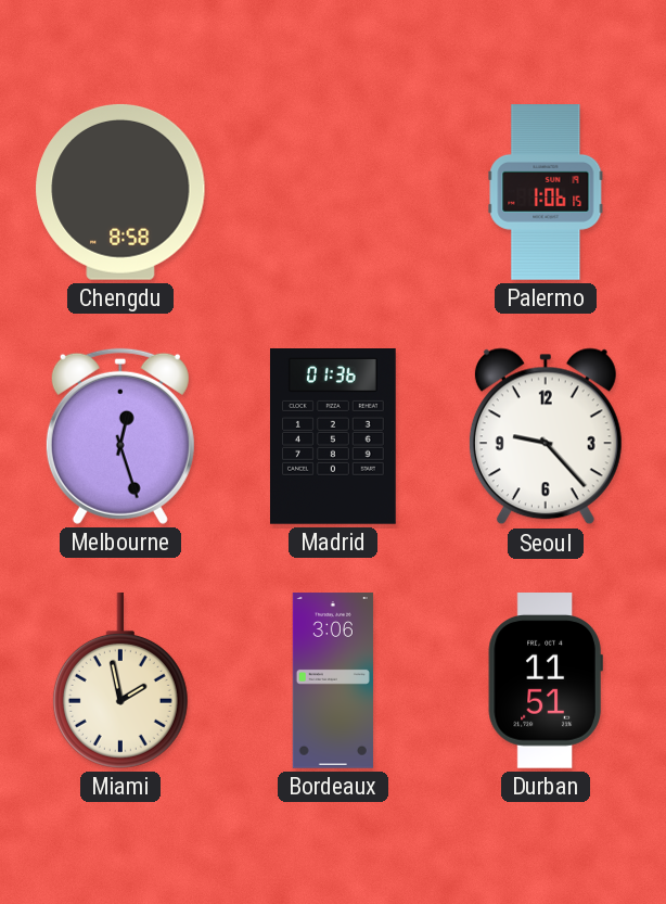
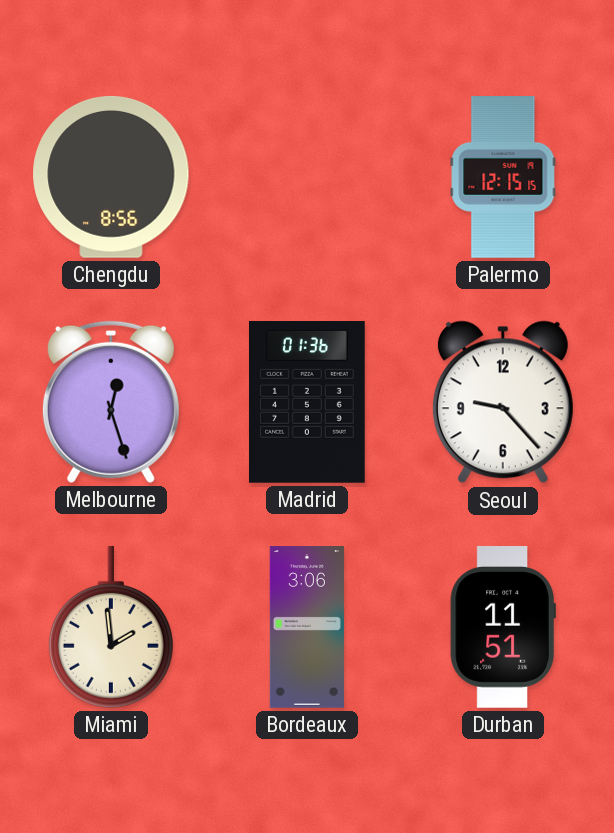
Chengdu: 8:58 -> 8:56
Palermo: 1:06 -> 12:15
Miami: 1:58 -> 1:59
